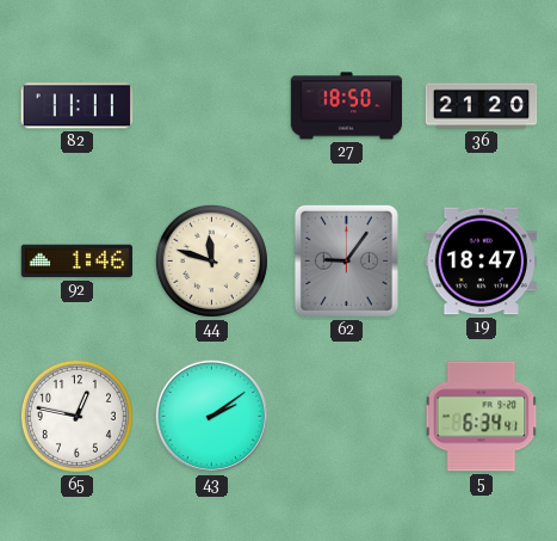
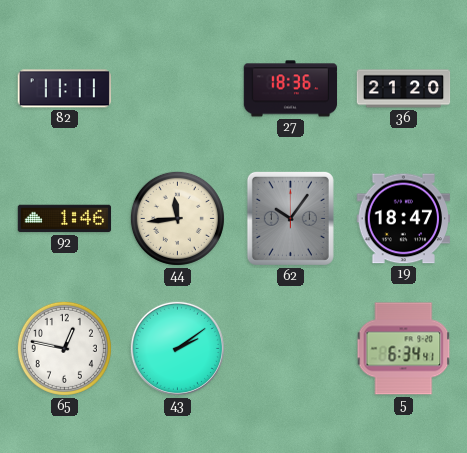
27: 18:50 -> 18:36
44: 11:48 -> 11:44
62: 9:06 -> 10:06
